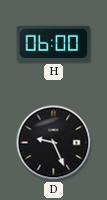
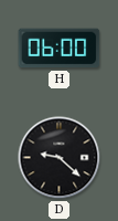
D: 9:26 -> 9:22
